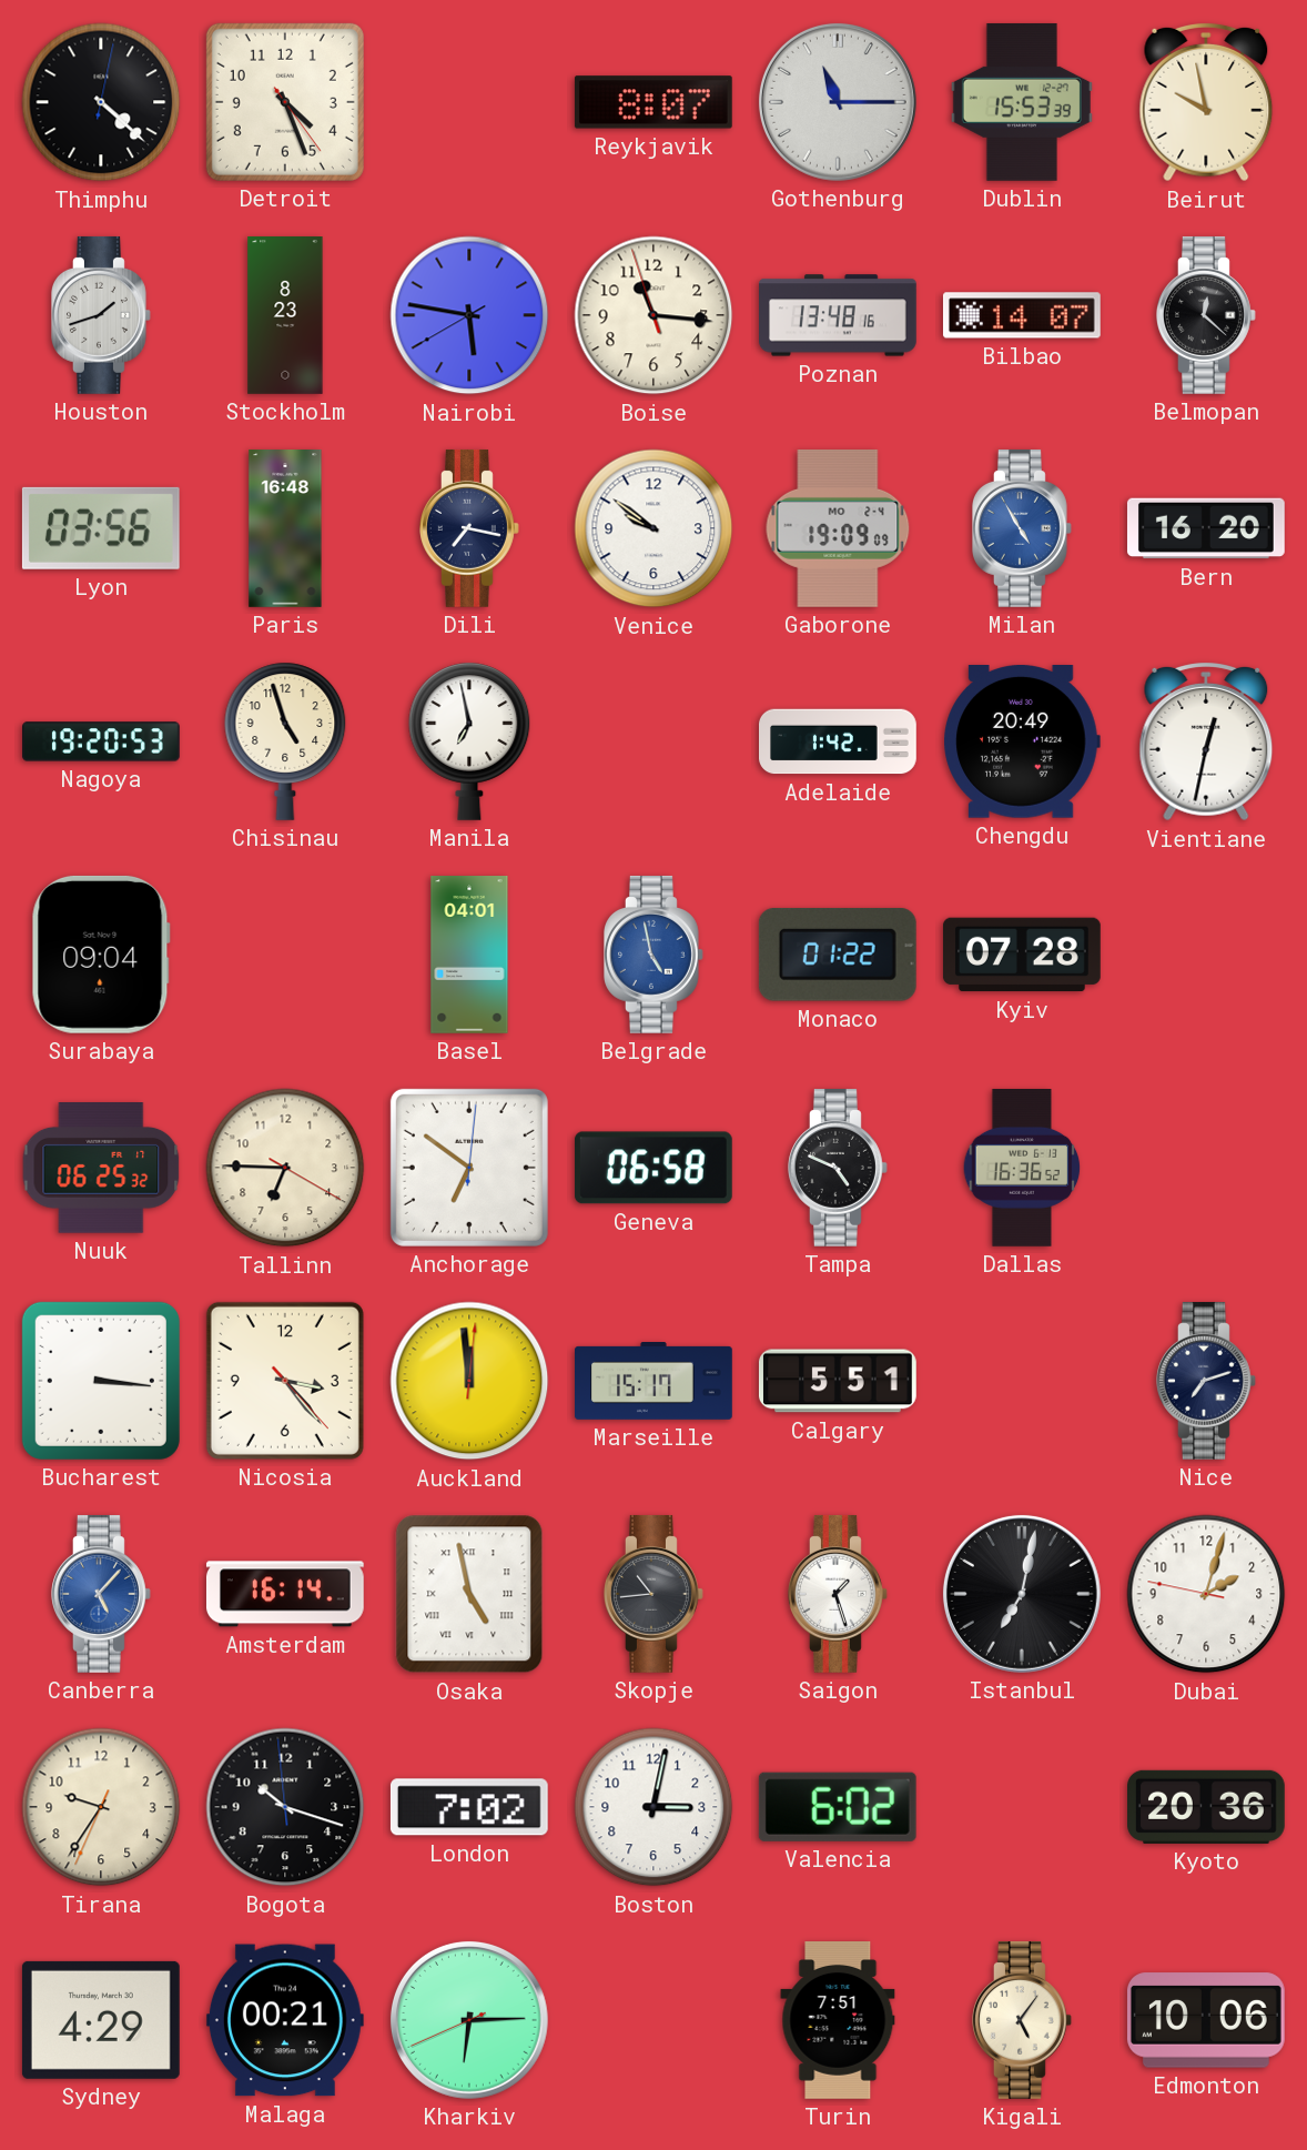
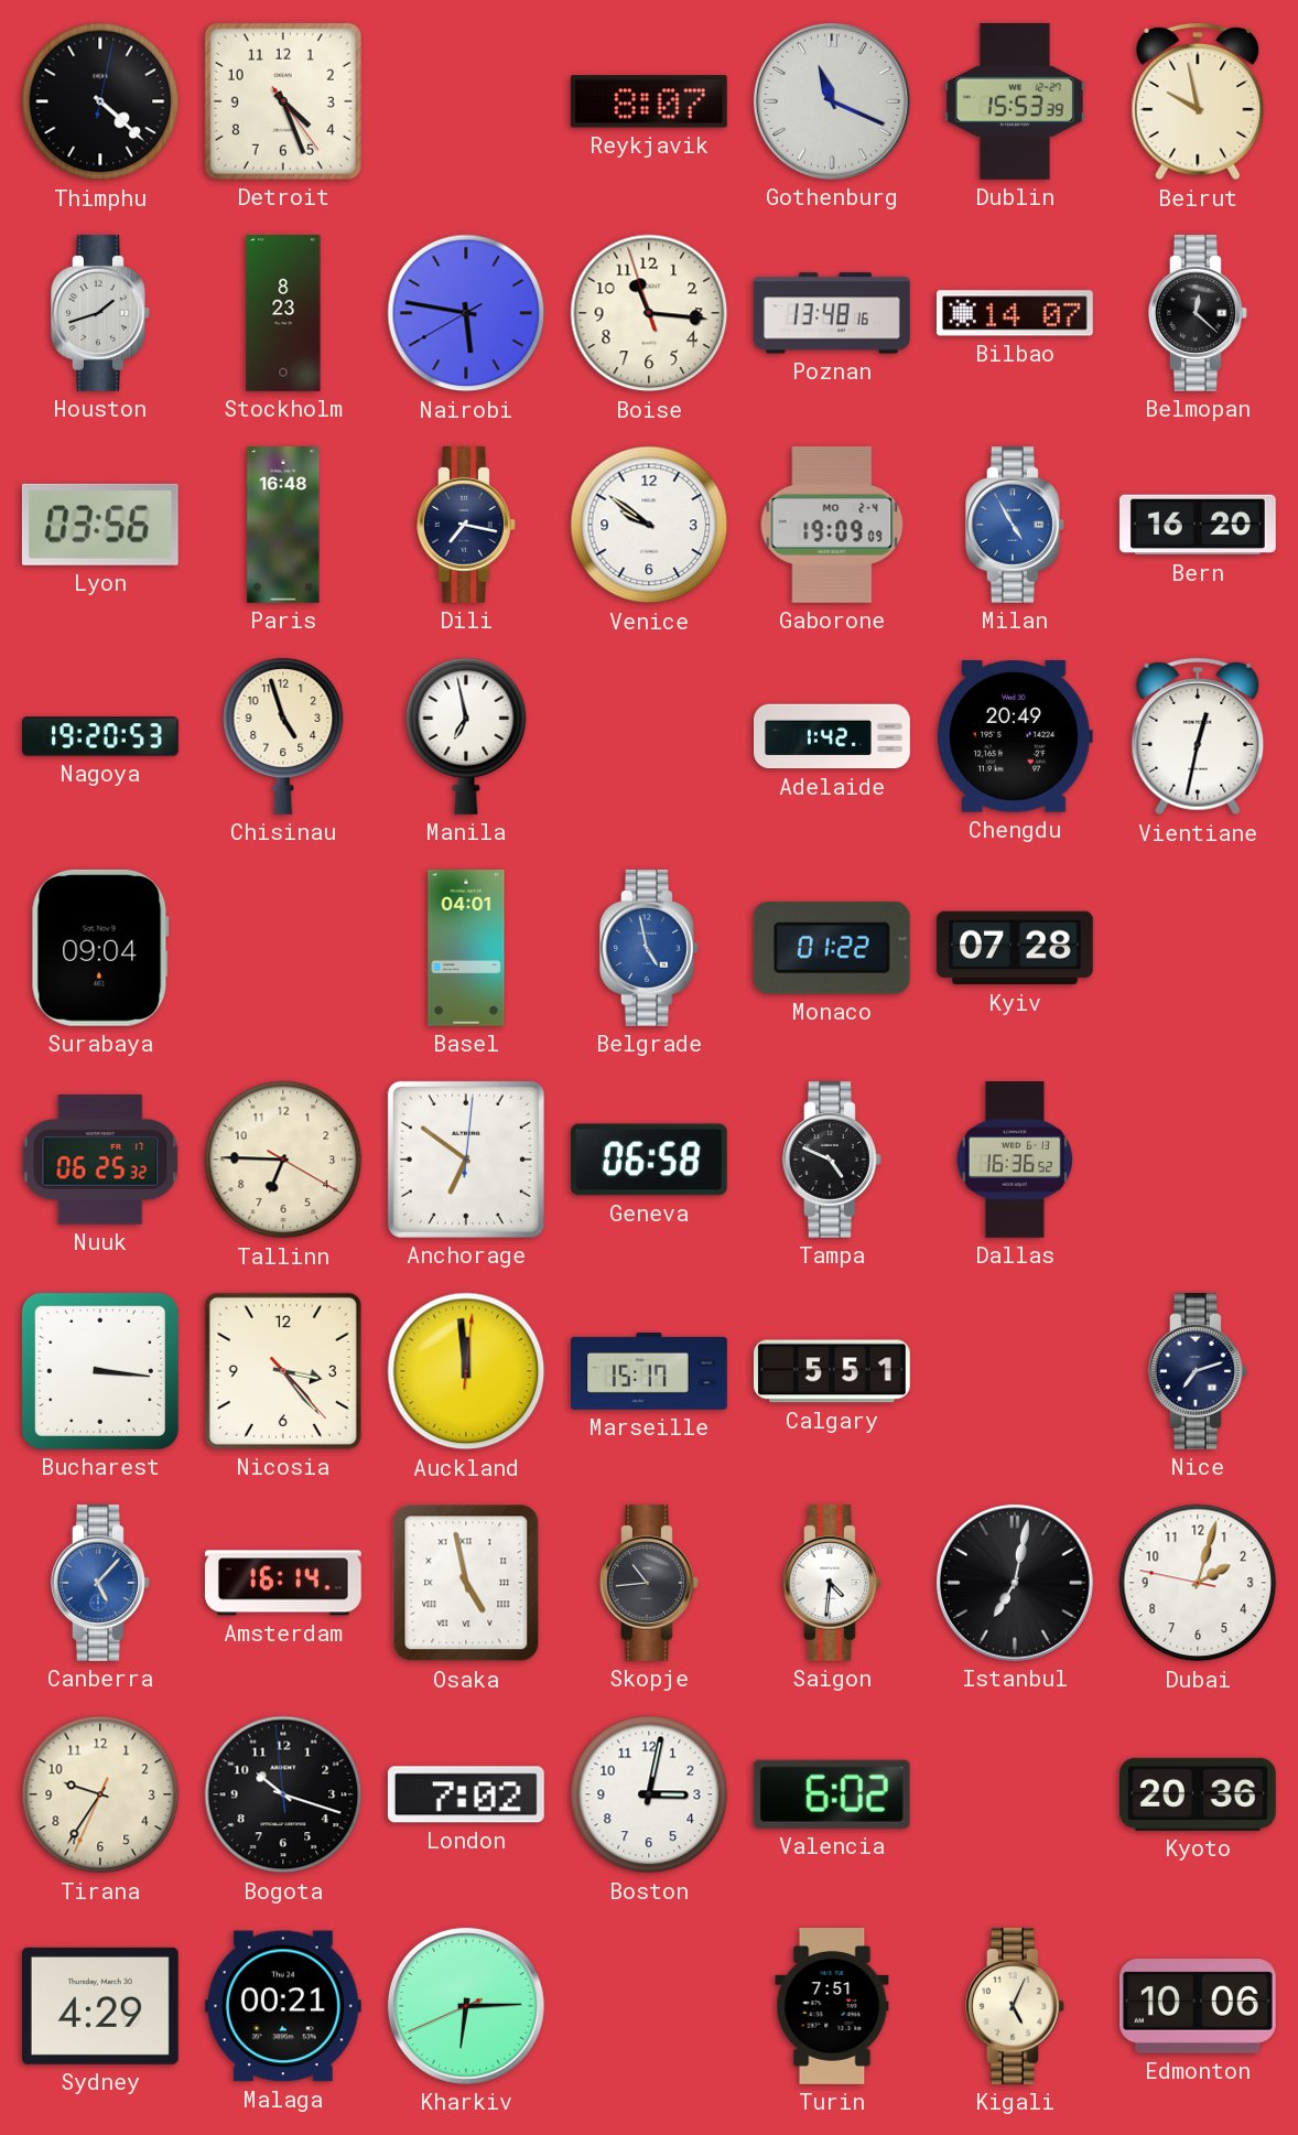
Gothenburg: 11:15 -> 11:19
Saigon: 1:27 -> 4:31
Kigali: 5:06 -> 5:04
